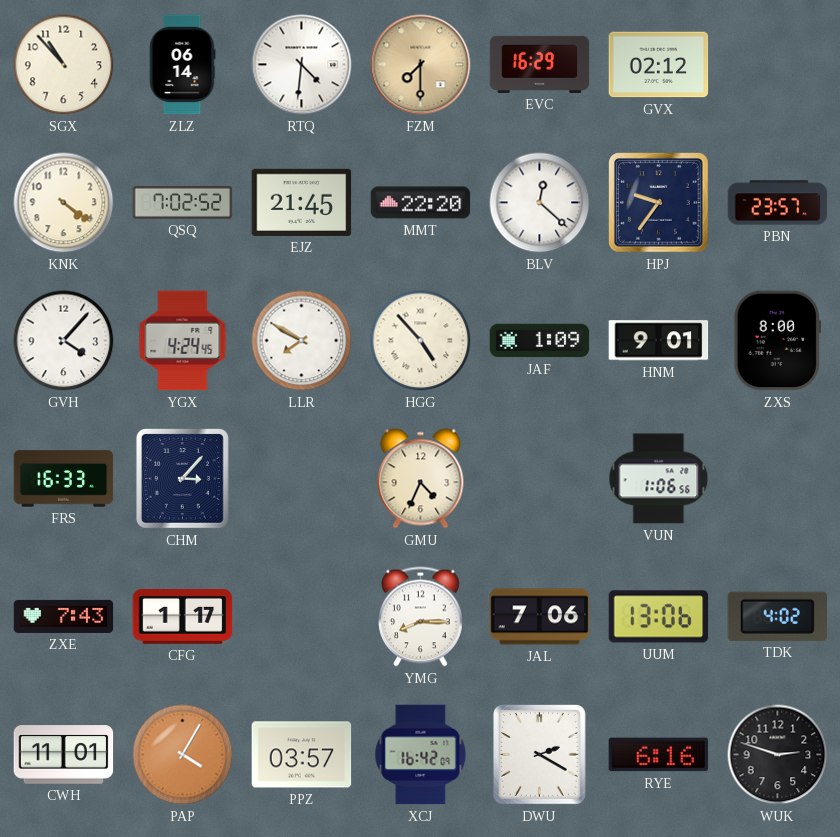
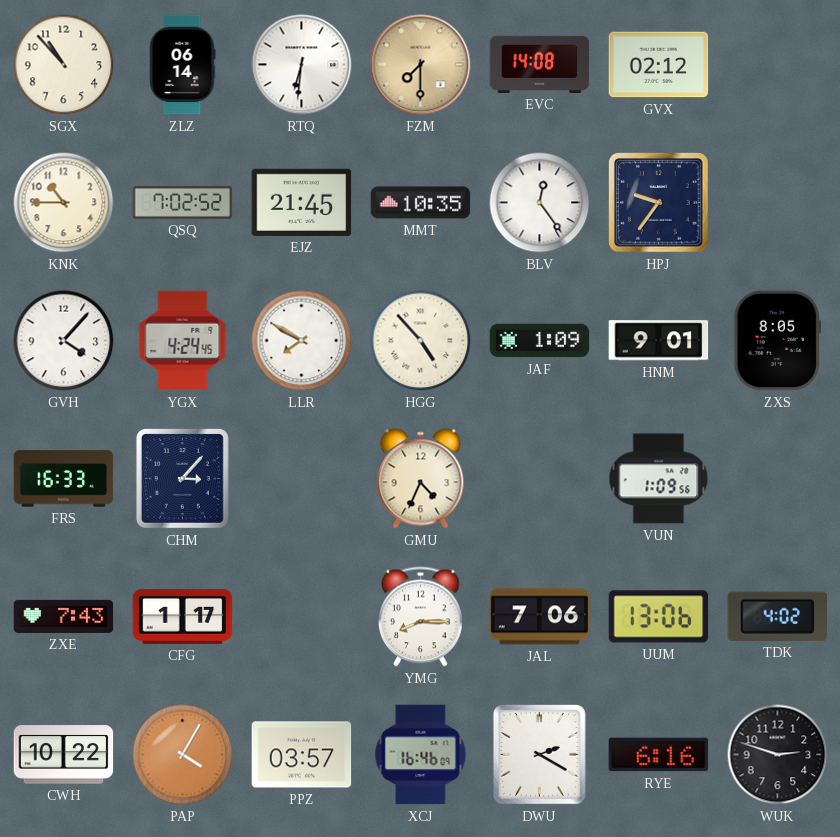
RTQ: 4:31 -> 6:31
EVC: 16:29 -> 14:08
KNK: 4:21 -> 10:45
MMT: 22:20 -> 10:35
BLV: 12:22 -> 12:24
PBN: 23:57 -> none
ZXS: 8:00 -> 8:05
VUN: 1:06 -> 1:09
CWH: 11:01 -> 10:22
XCJ: 16:42 -> 16:46
